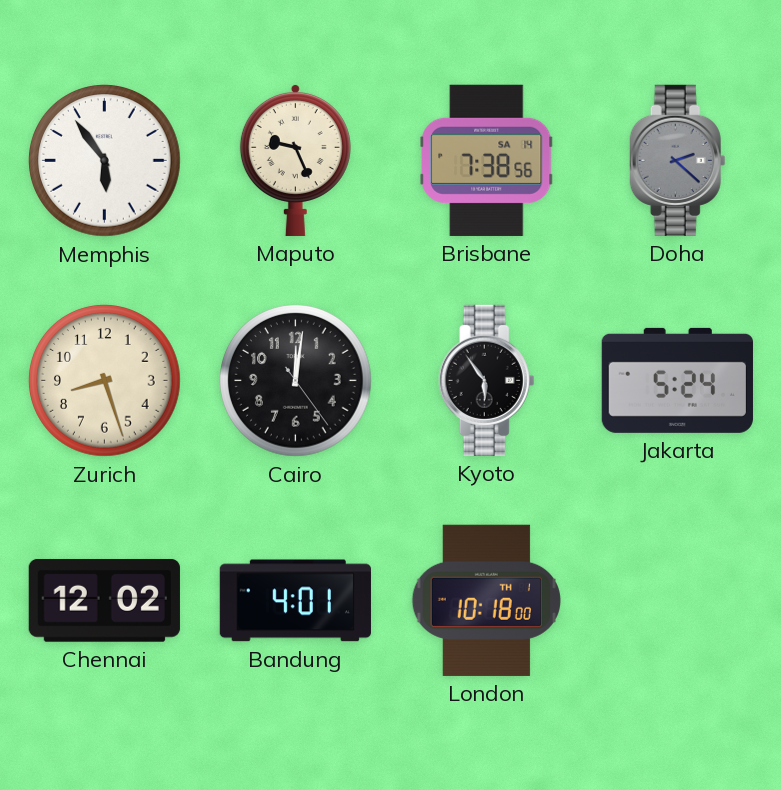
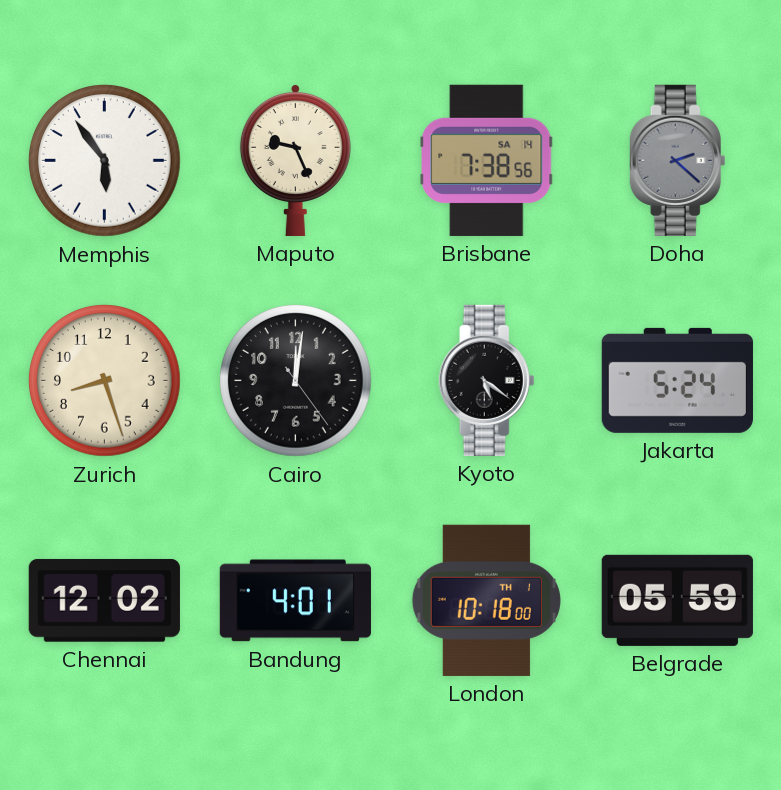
Kyoto: 5:54 -> 5:21
Belgrade: none -> 05:59
